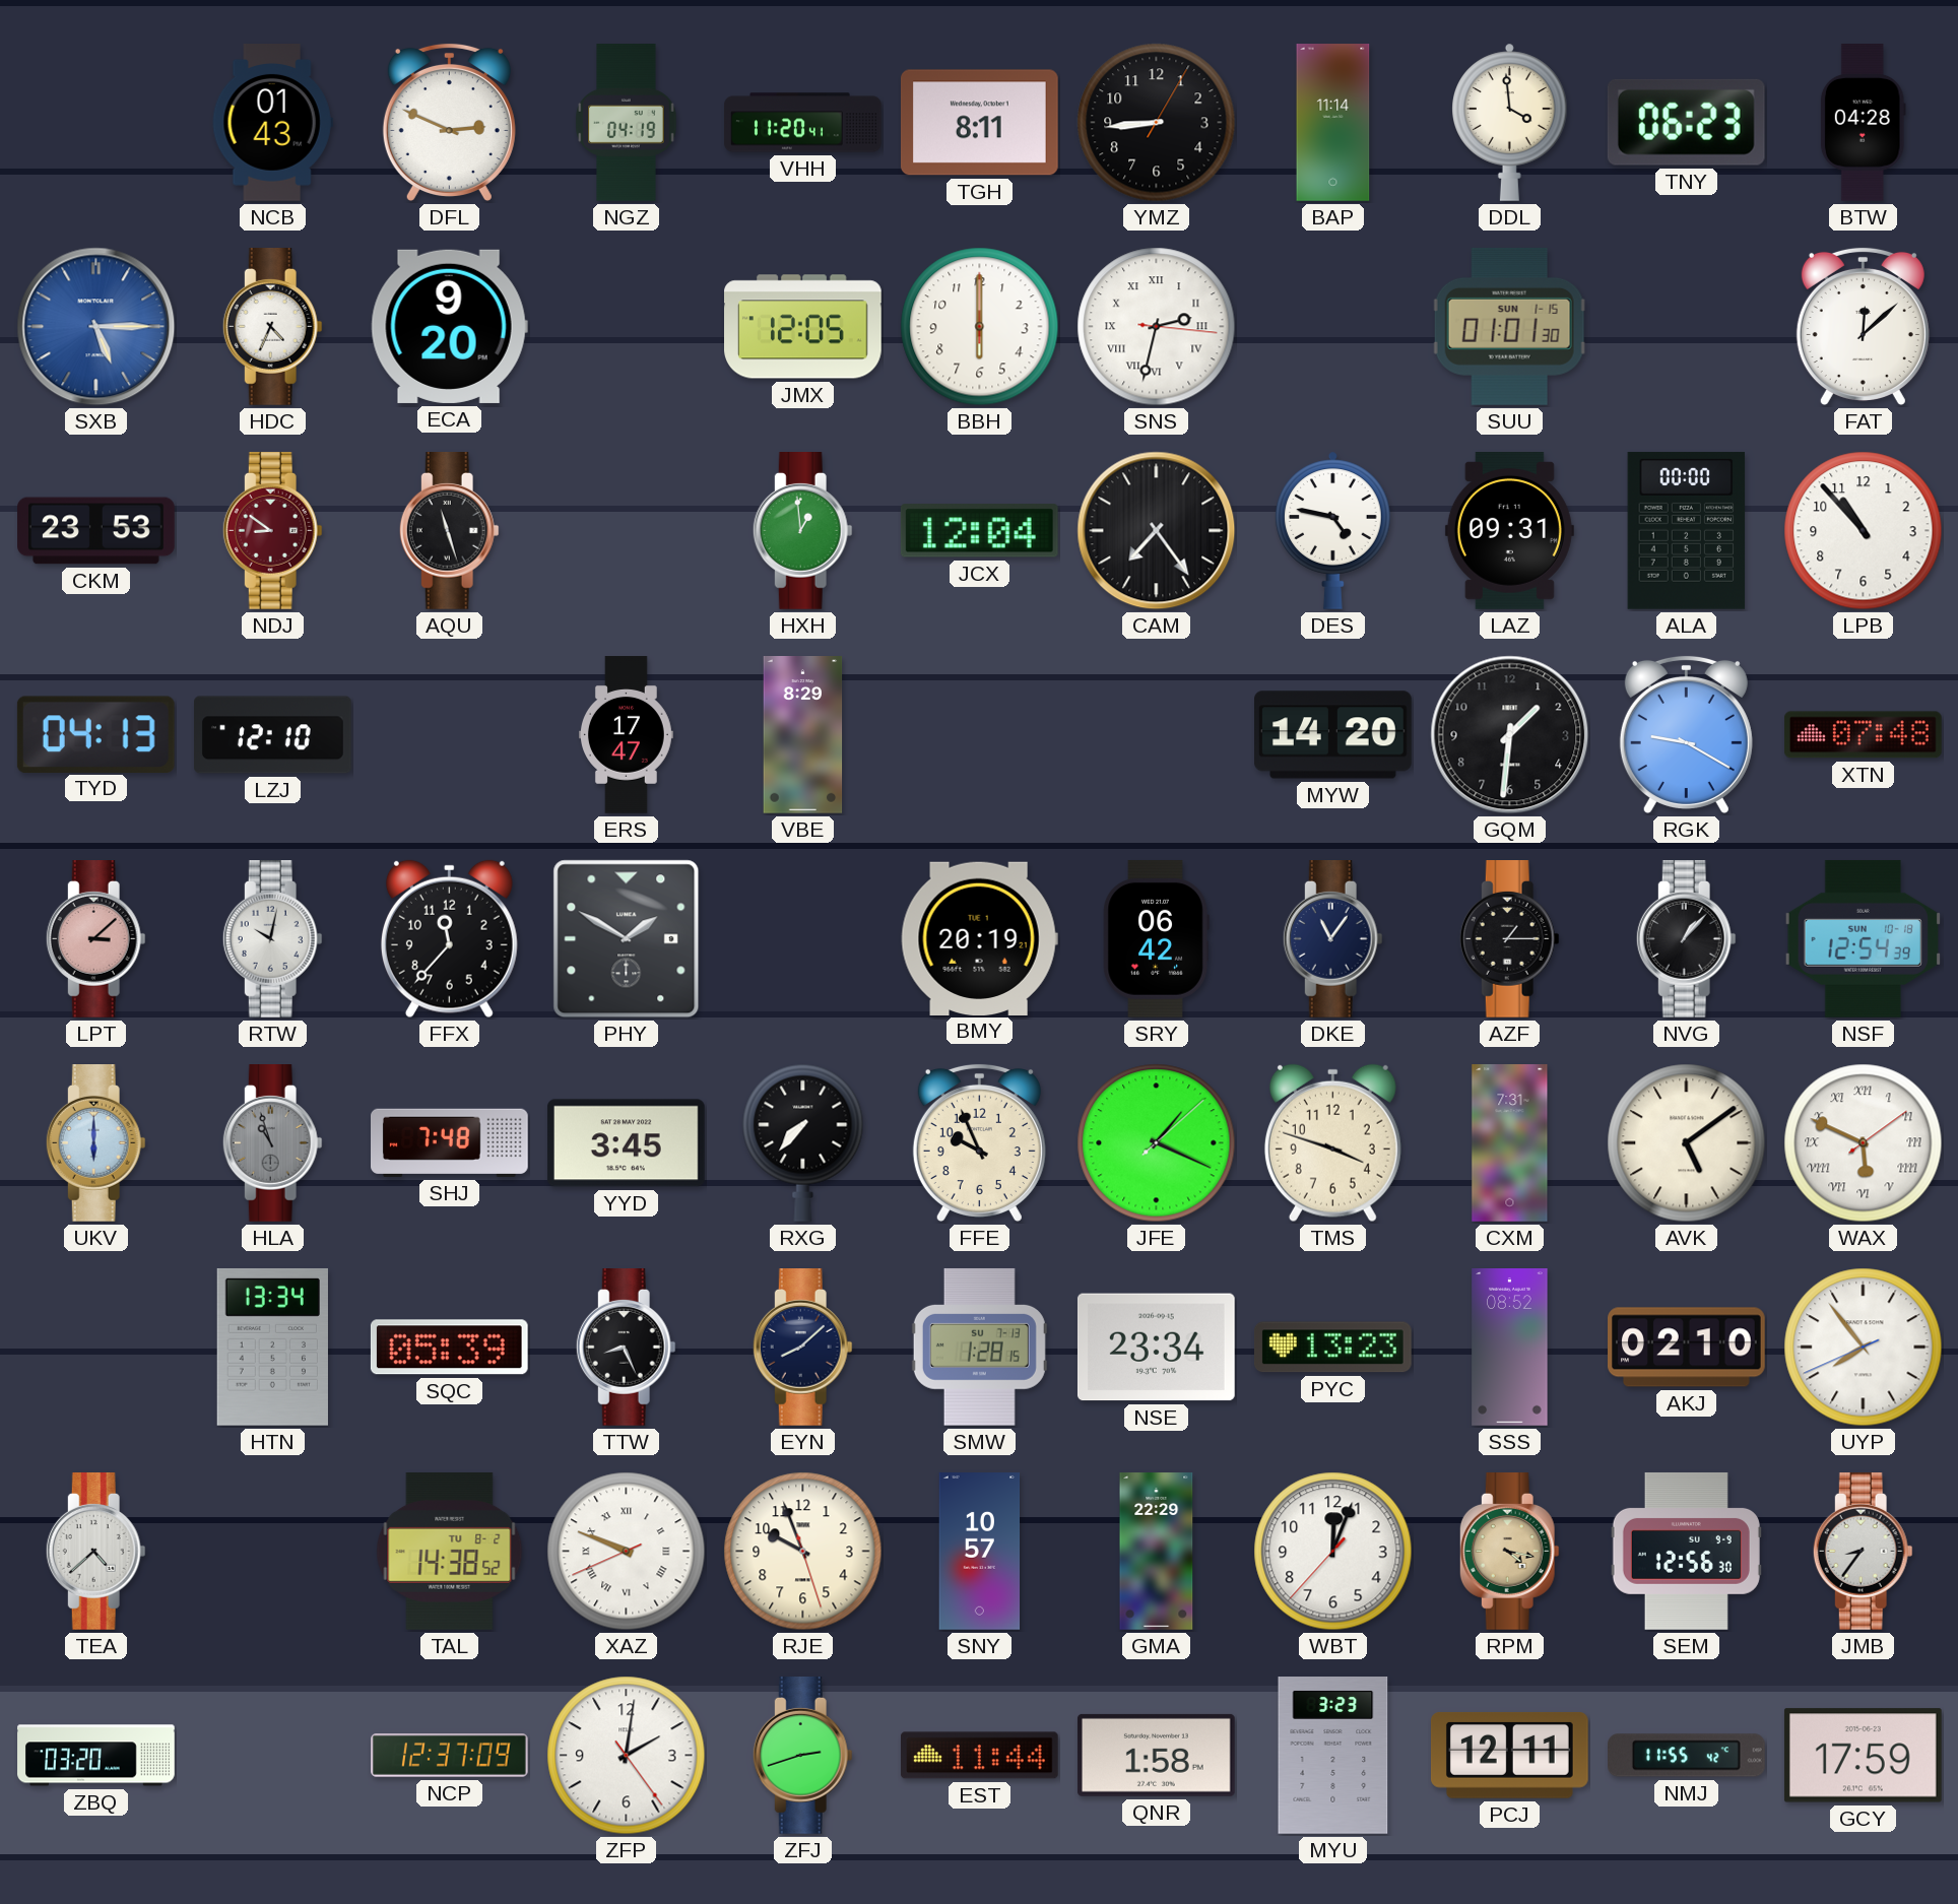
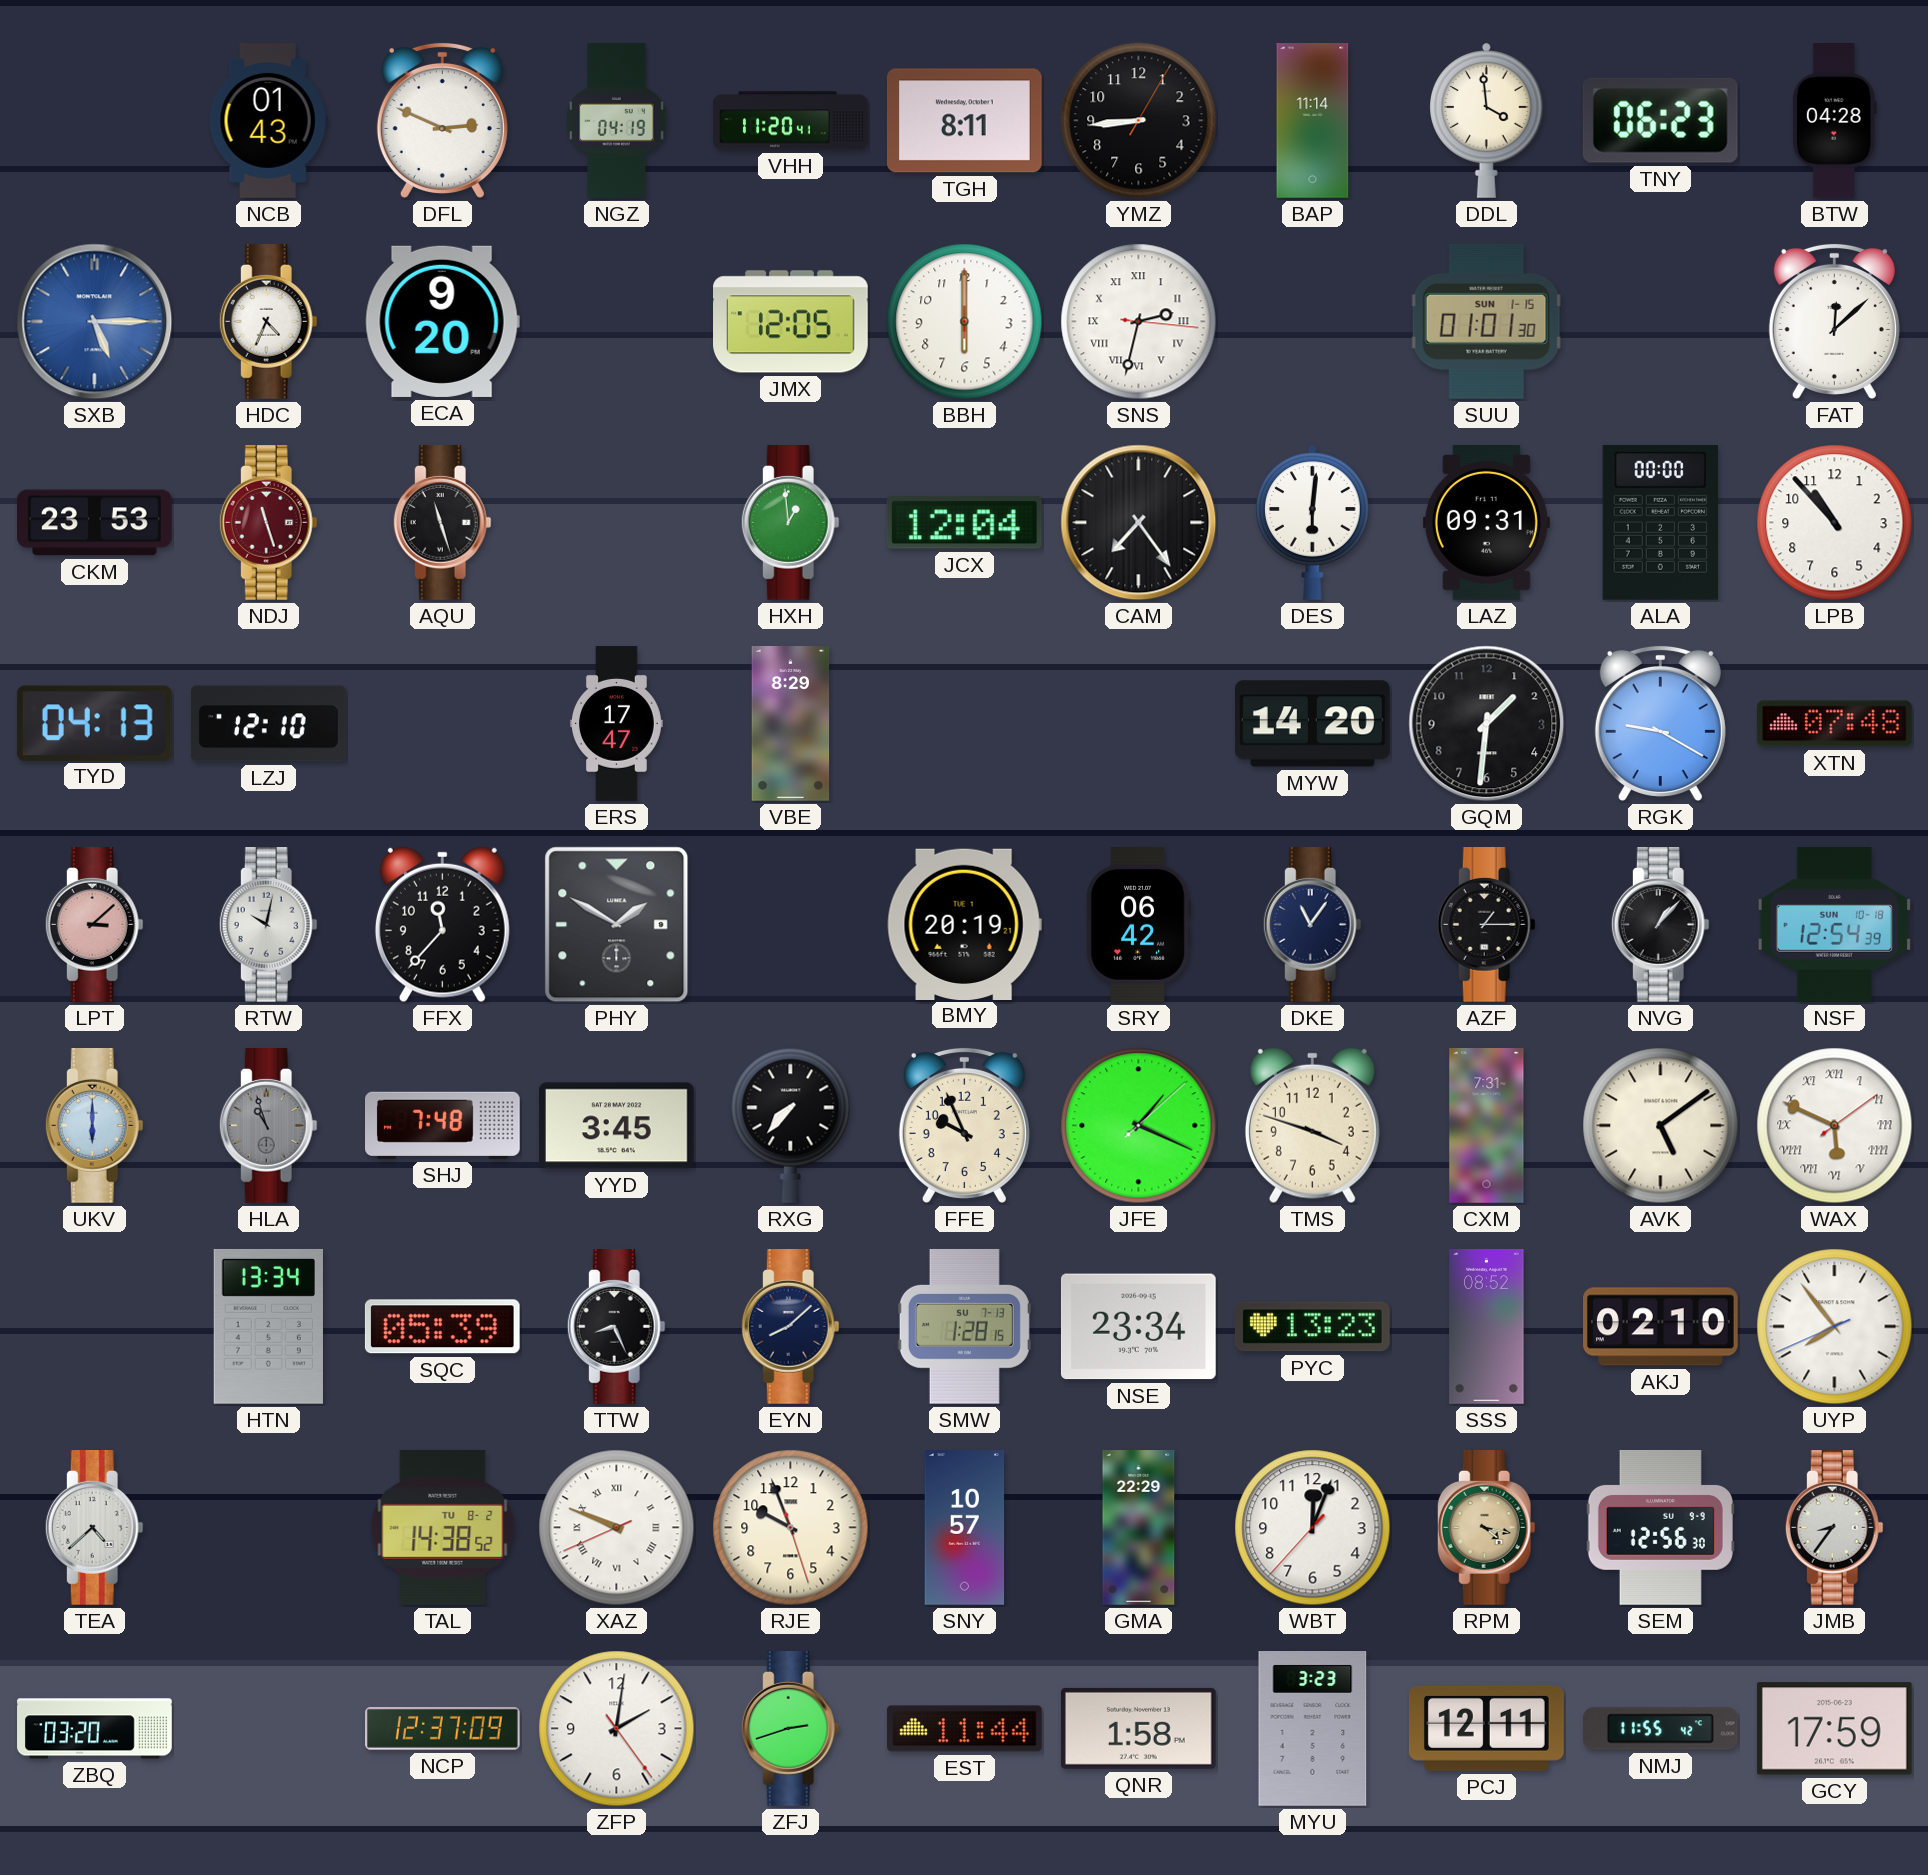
NDJ: 8:51 -> 11:27
DES: 4:47 -> 6:01
